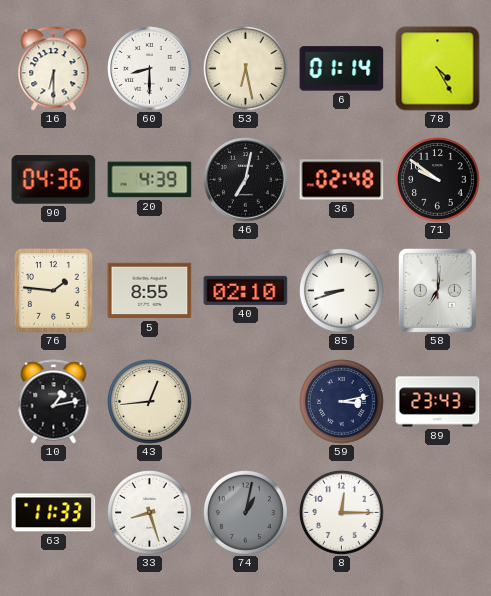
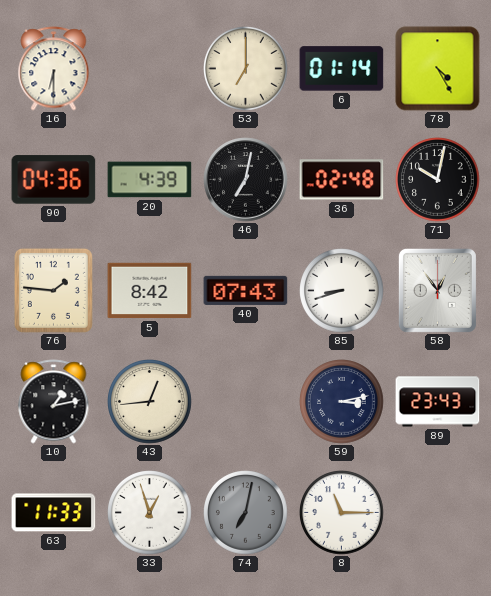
60: 8:30 -> none
53: 6:28 -> 7:00
71: 9:51 -> 10:02
5: 8:55 -> 8:42
40: 02:10 -> 07:43
58: 7:01 -> 12:54
33: 8:27 -> 12:57
74: 1:02 -> 7:02
8: 12:15 -> 11:15
